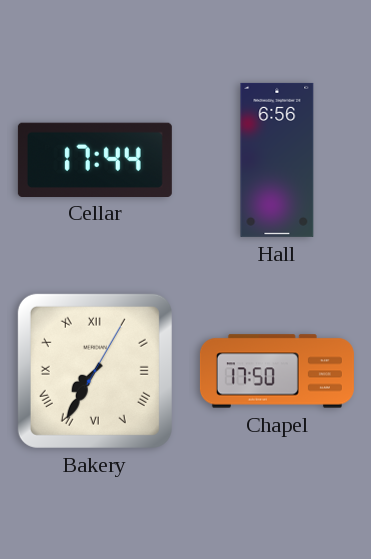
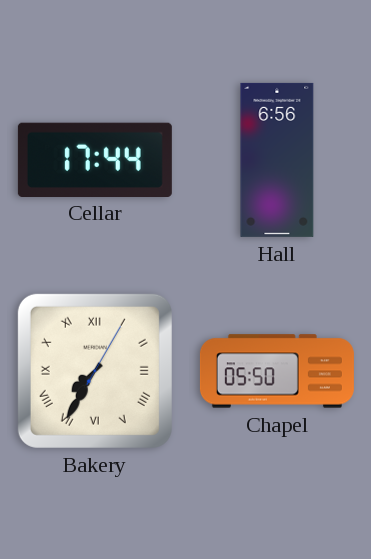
Chapel: 17:50 -> 05:50
